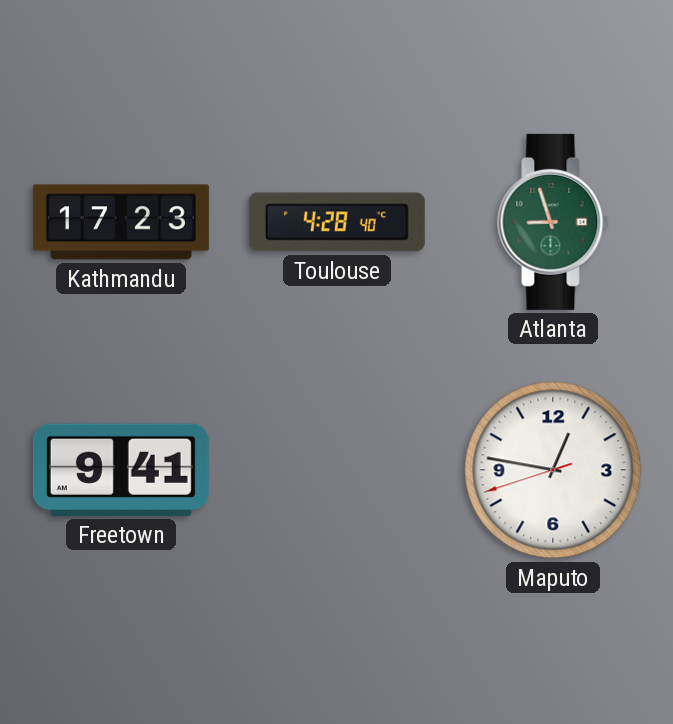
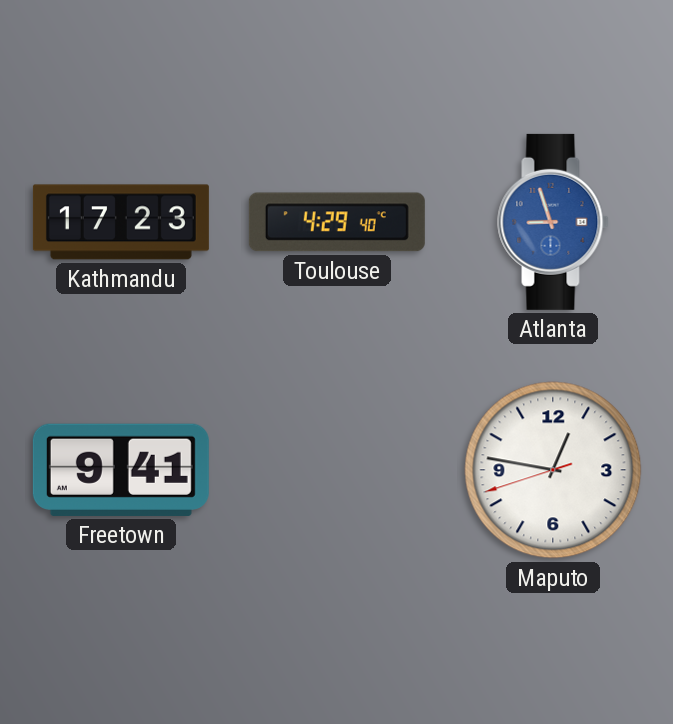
Toulouse: 4:28 -> 4:29
Atlanta dial: green -> blue
